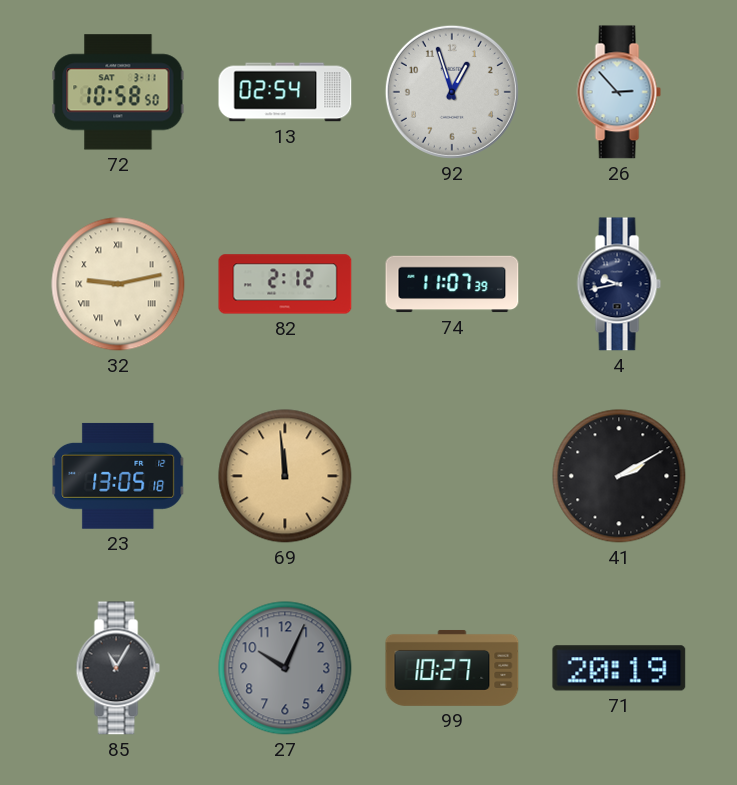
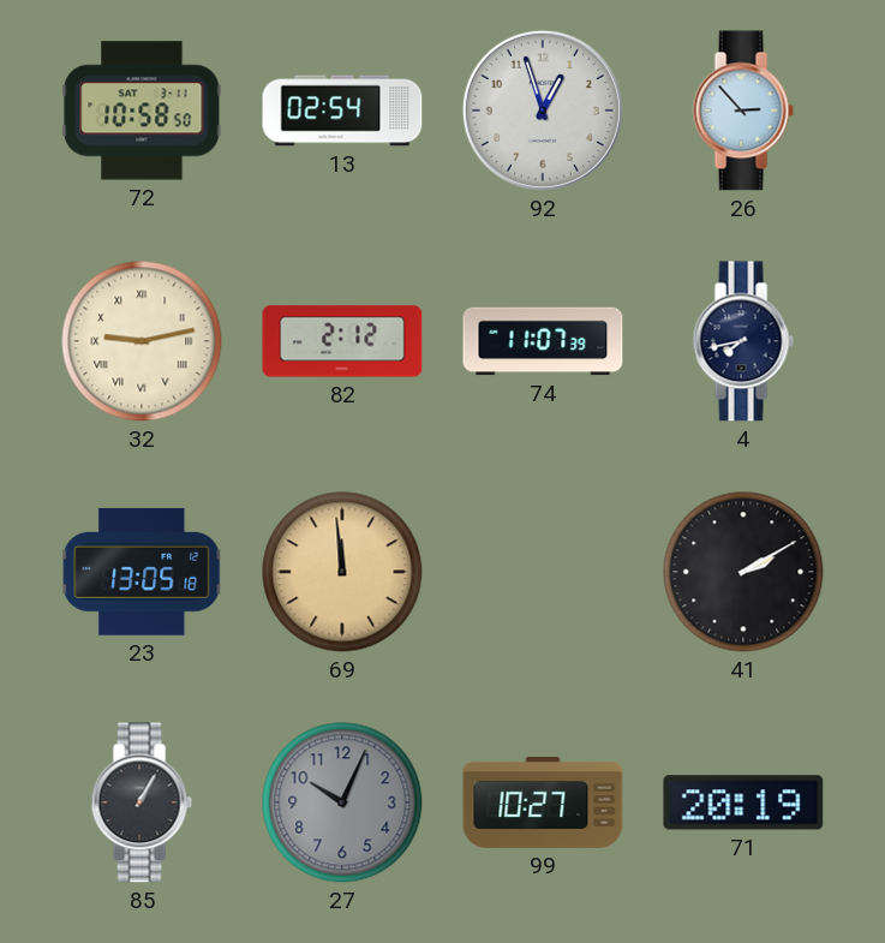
4: 9:43 -> 7:43
85: 11:05 -> 1:05
